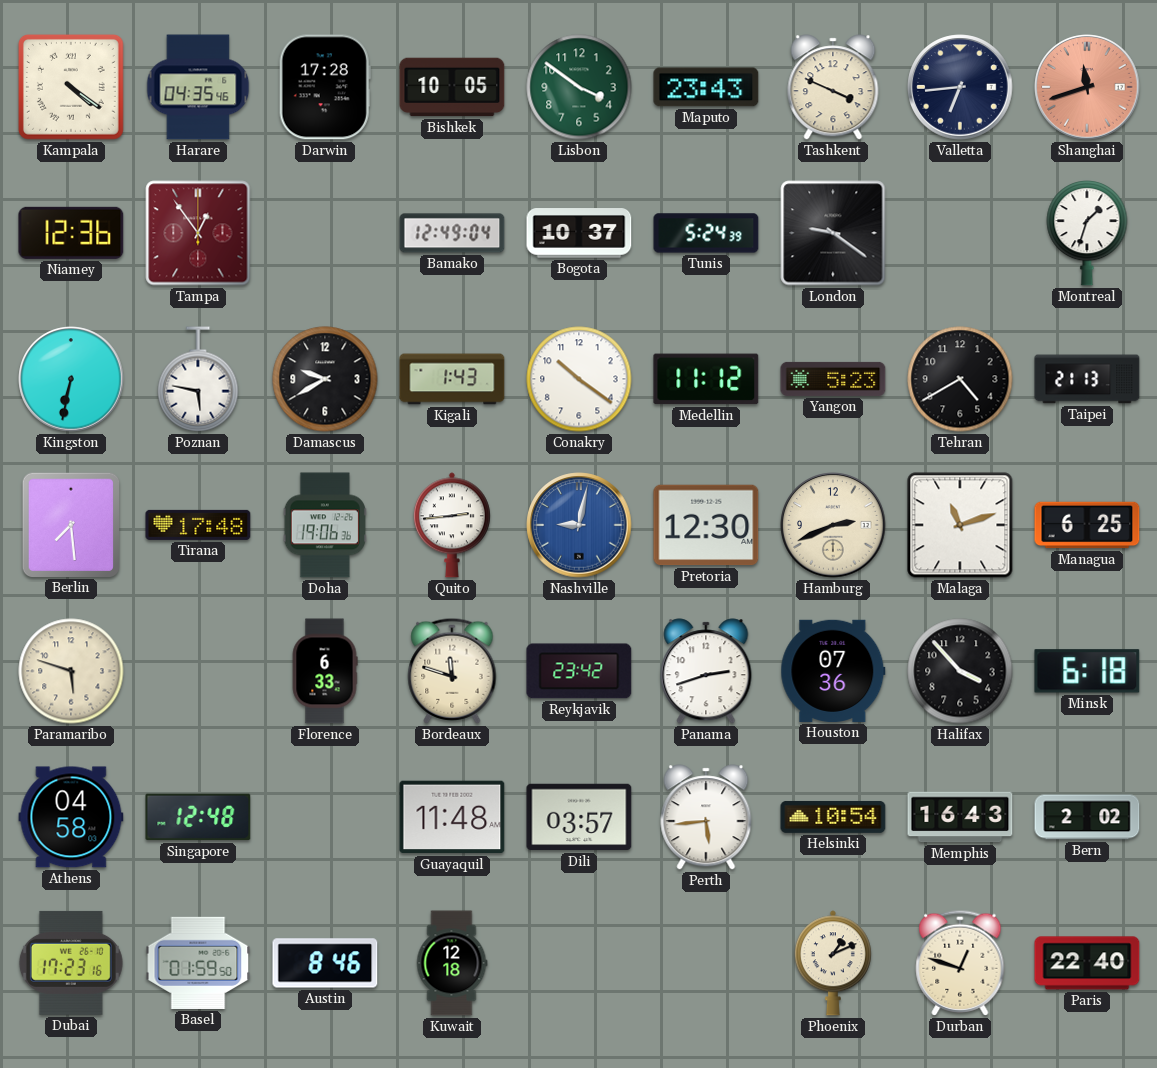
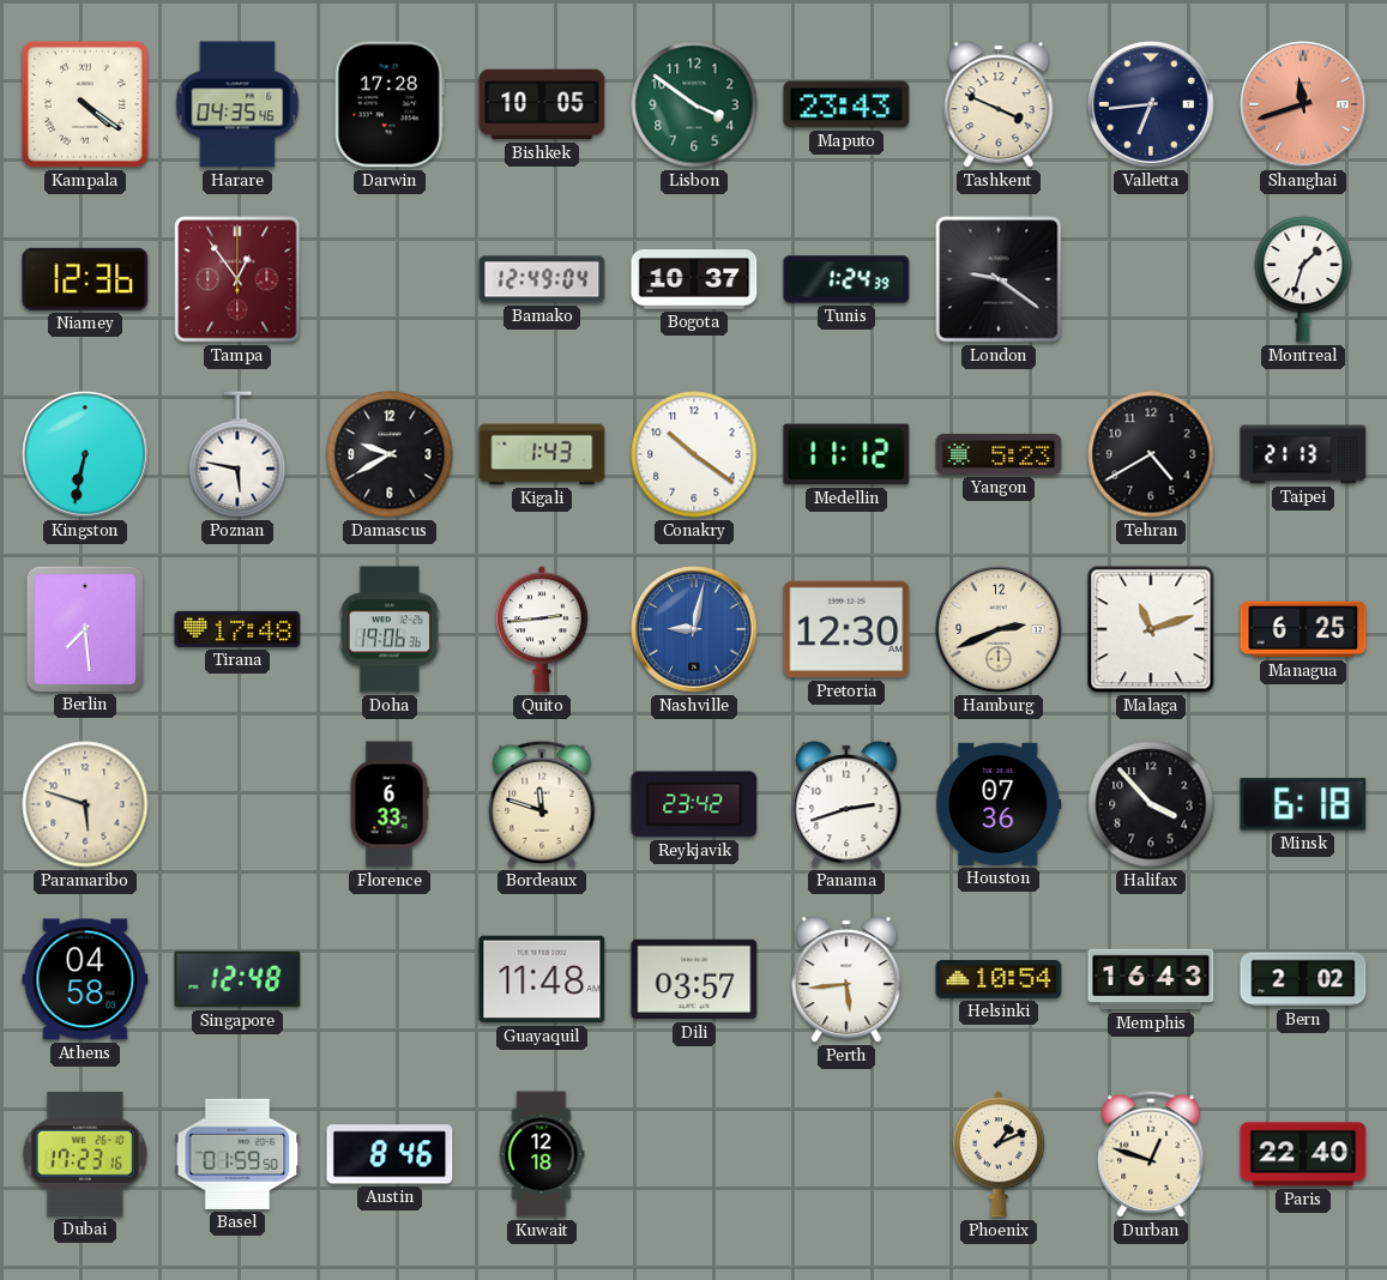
Tunis: 5:24 -> 1:24
